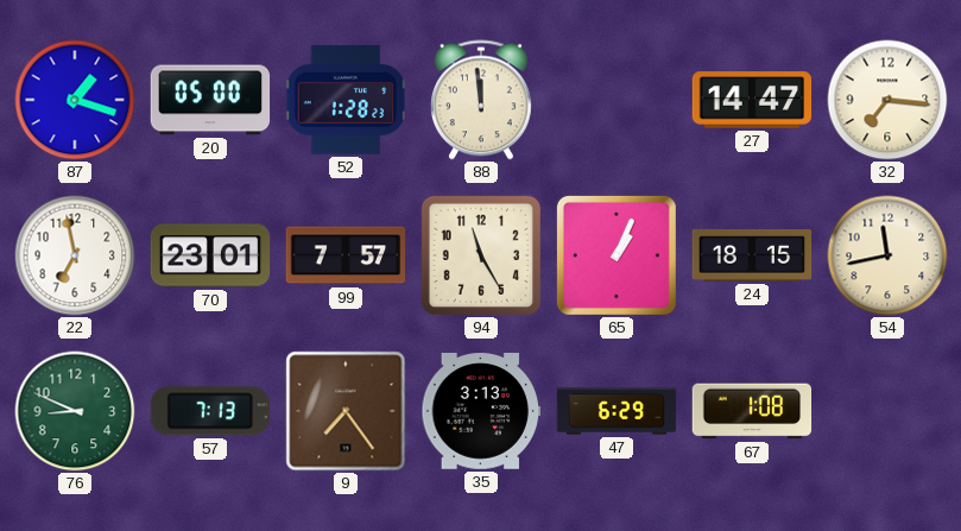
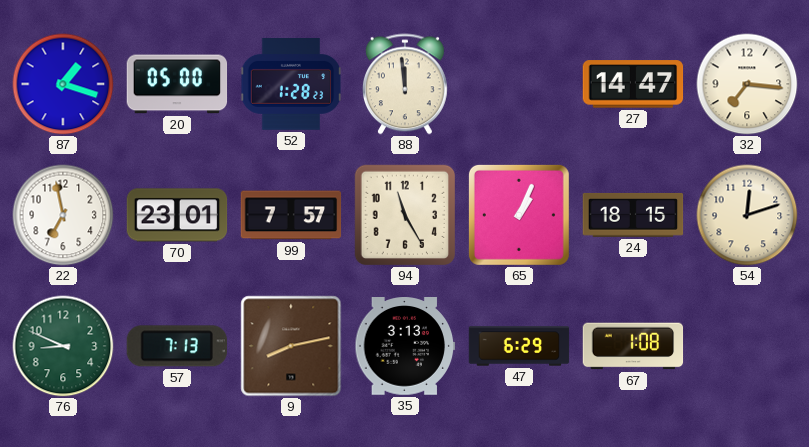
54: 11:43 -> 12:12
9: 7:24 -> 8:13
